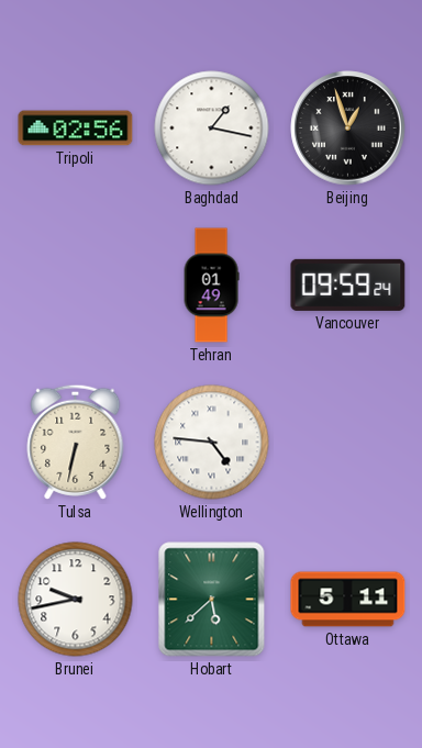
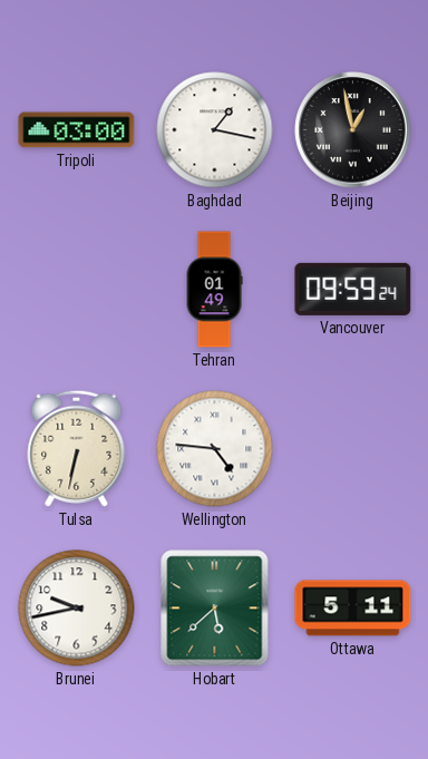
Tripoli: 02:56 -> 03:00
Beijing: 12:57 -> 12:58
